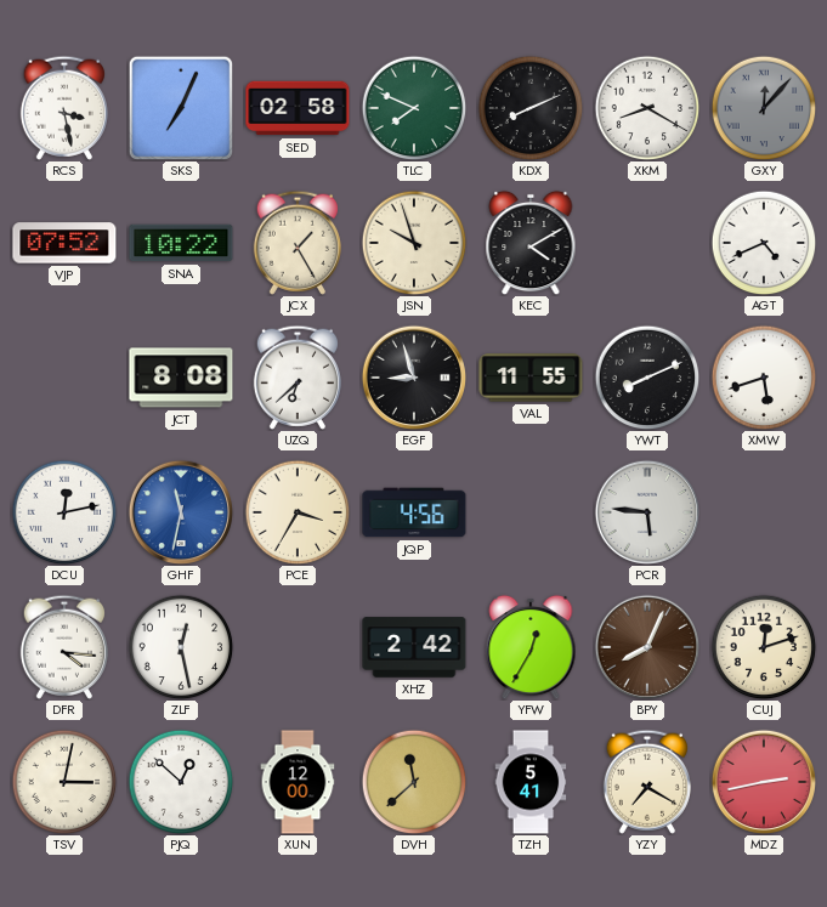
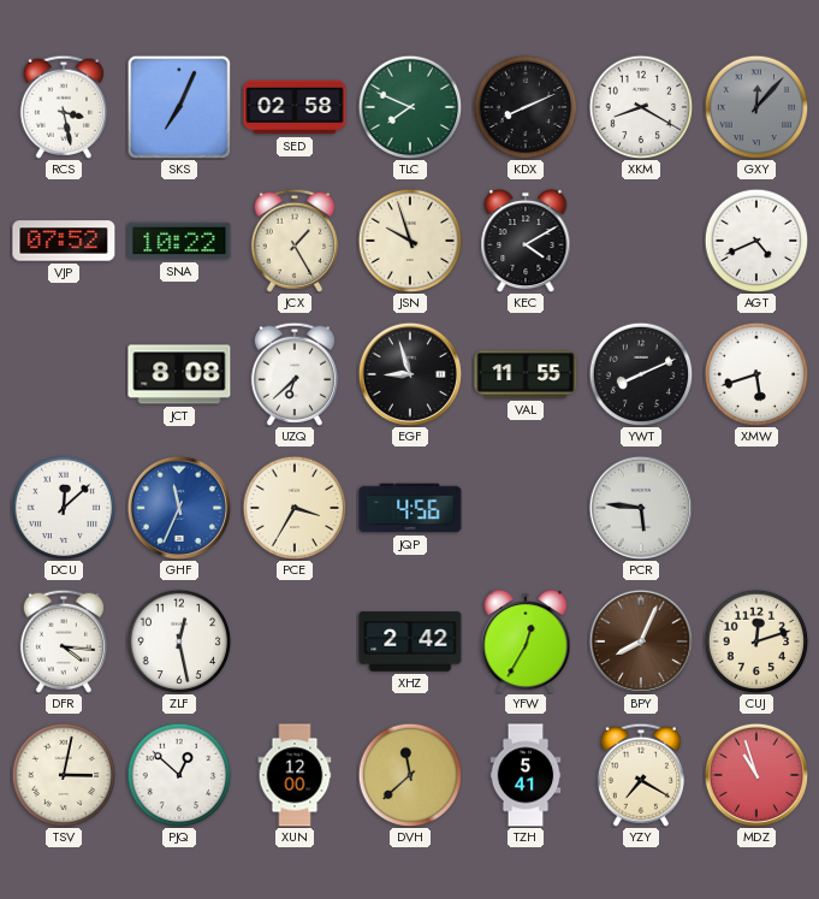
DCU: 12:13 -> 12:08
GHF: 11:32 -> 11:34
MDZ: 2:43 -> 10:57
